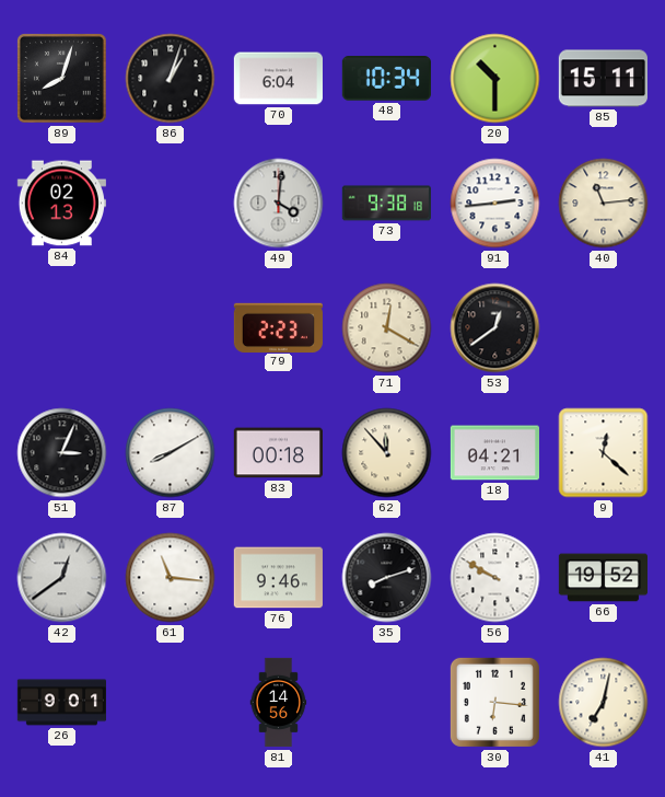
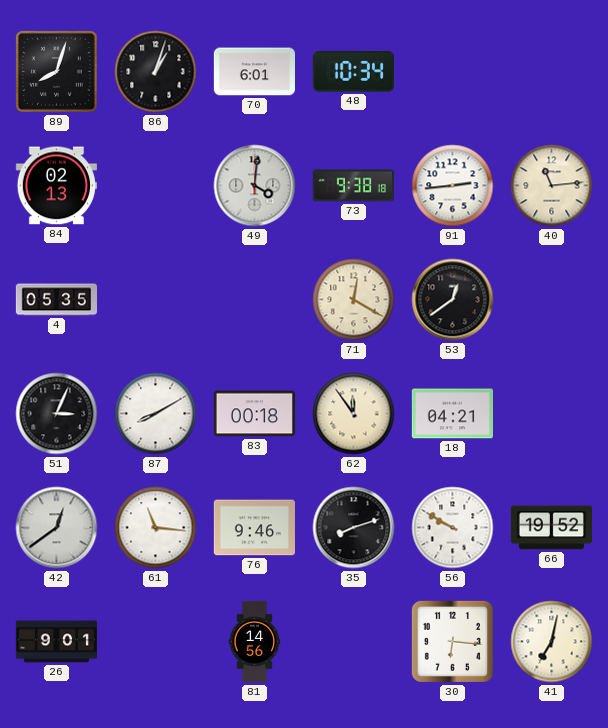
70: 6:04 -> 6:01
20: 10:30 -> none
85: 15:11 -> none
4: none -> 05:35
79: 2:23 -> none
62: 11:53 -> 11:54
9: 12:22 -> none
